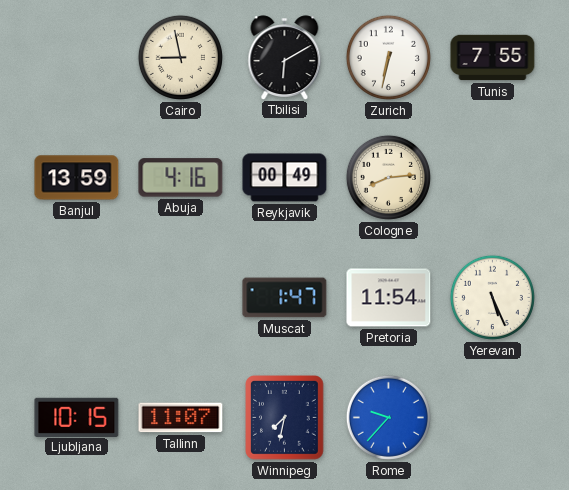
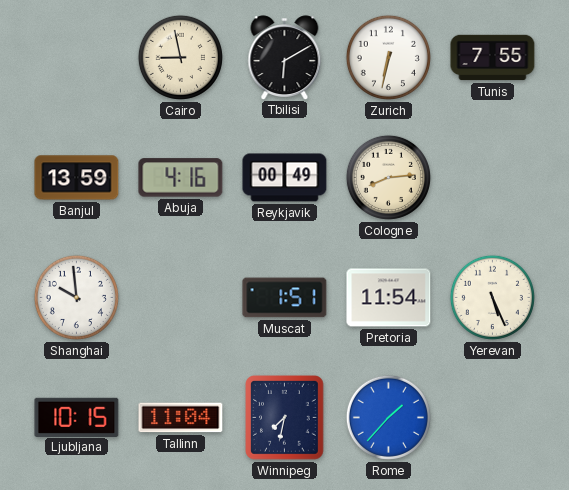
Shanghai: none -> 9:59
Muscat: 1:47 -> 1:51
Tallinn: 11:07 -> 11:04
Rome: 9:37 -> 1:37
